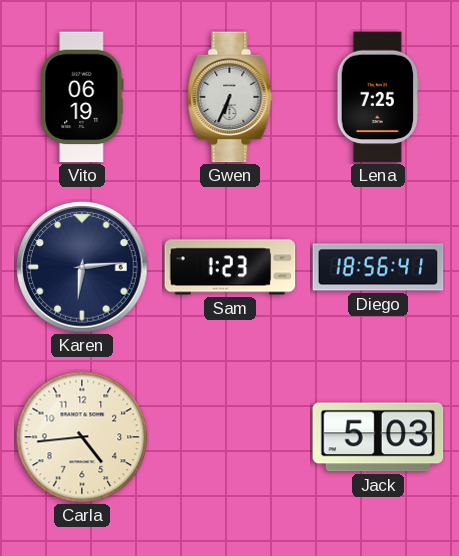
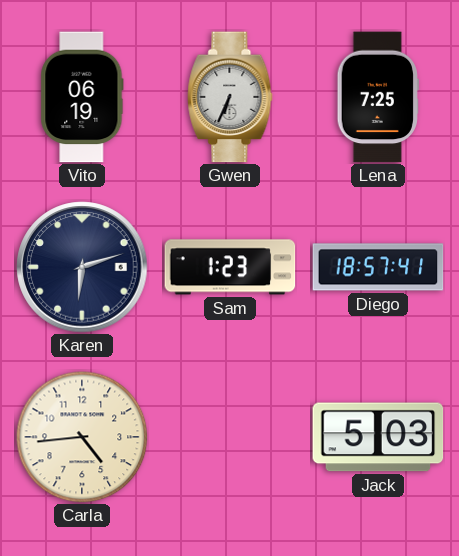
Karen: 6:14 -> 6:12
Diego: 18:56 -> 18:57
